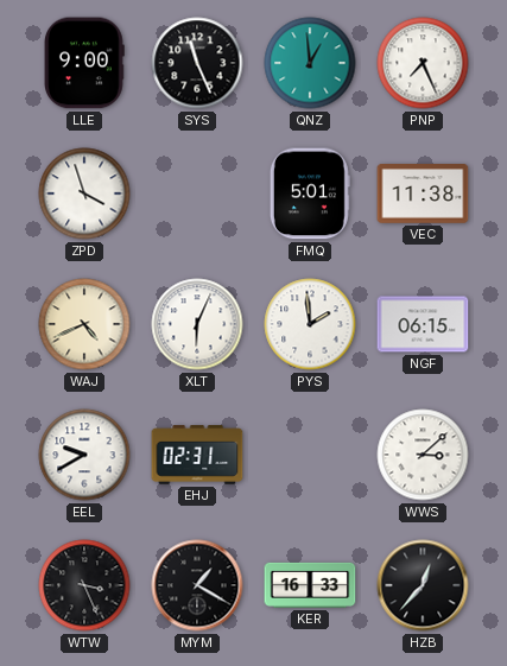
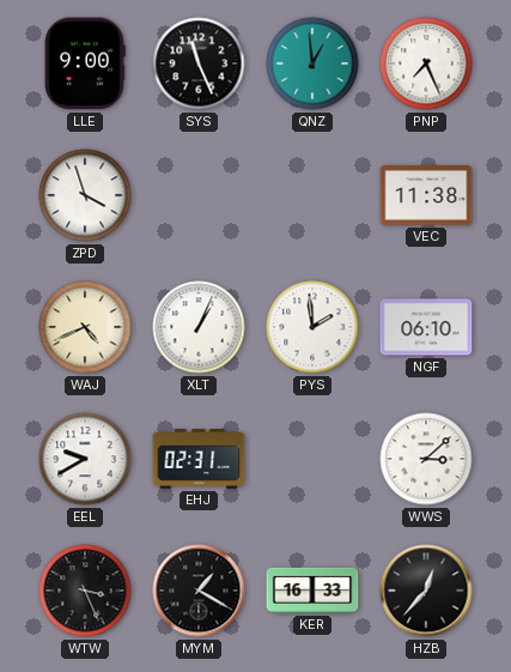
FMQ: 5:01 -> none
XLT: 6:04 -> 1:04
NGF: 06:15 -> 06:10
